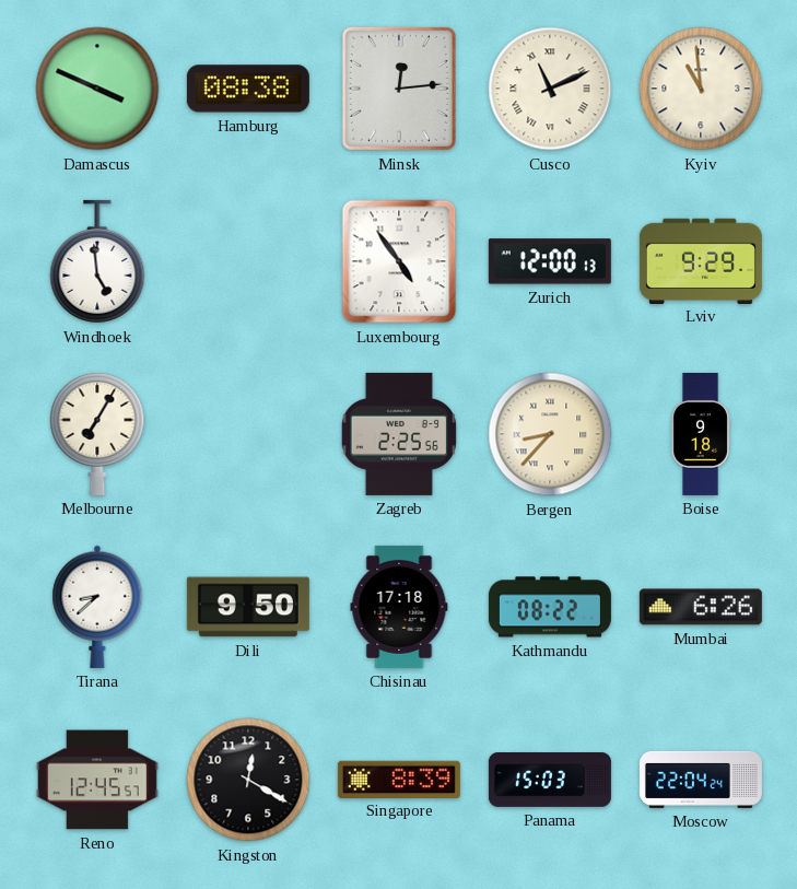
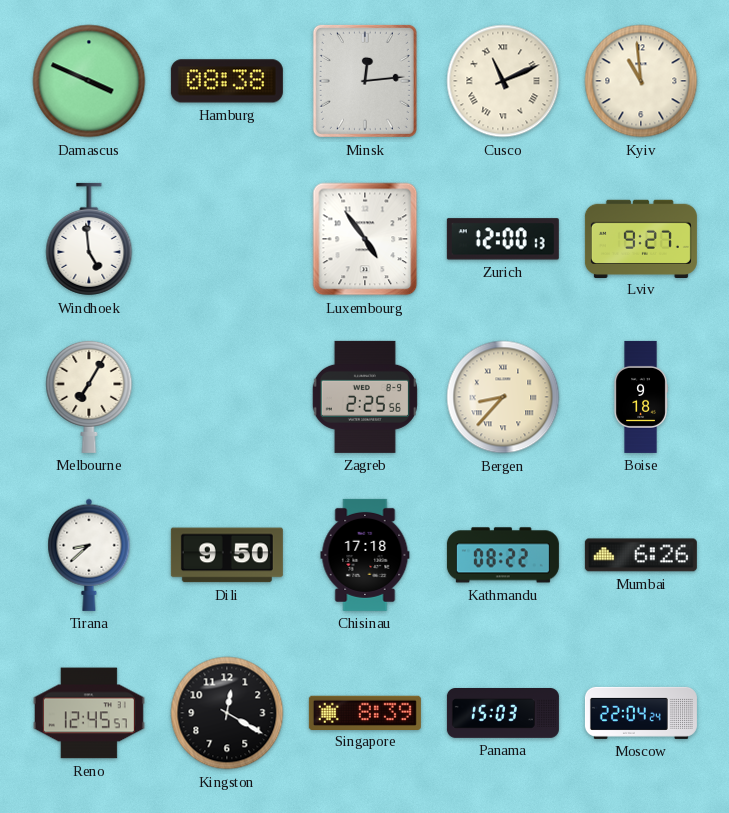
Lviv: 9:29 -> 9:27
